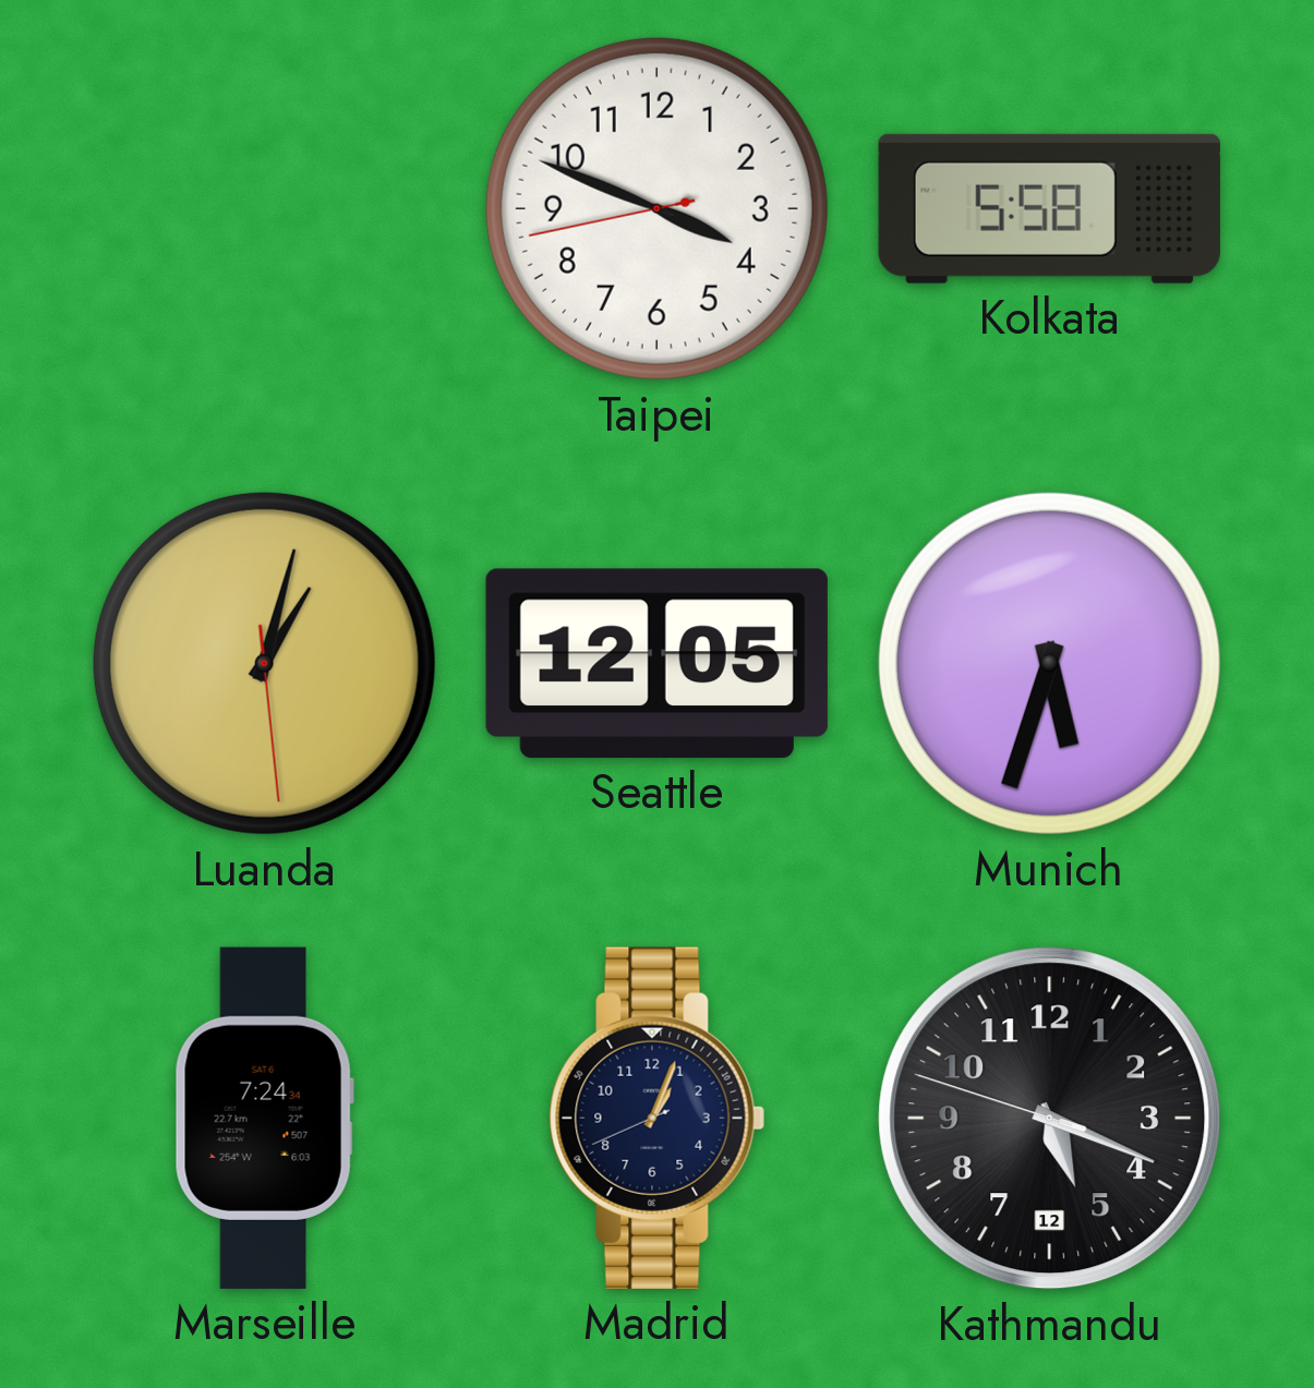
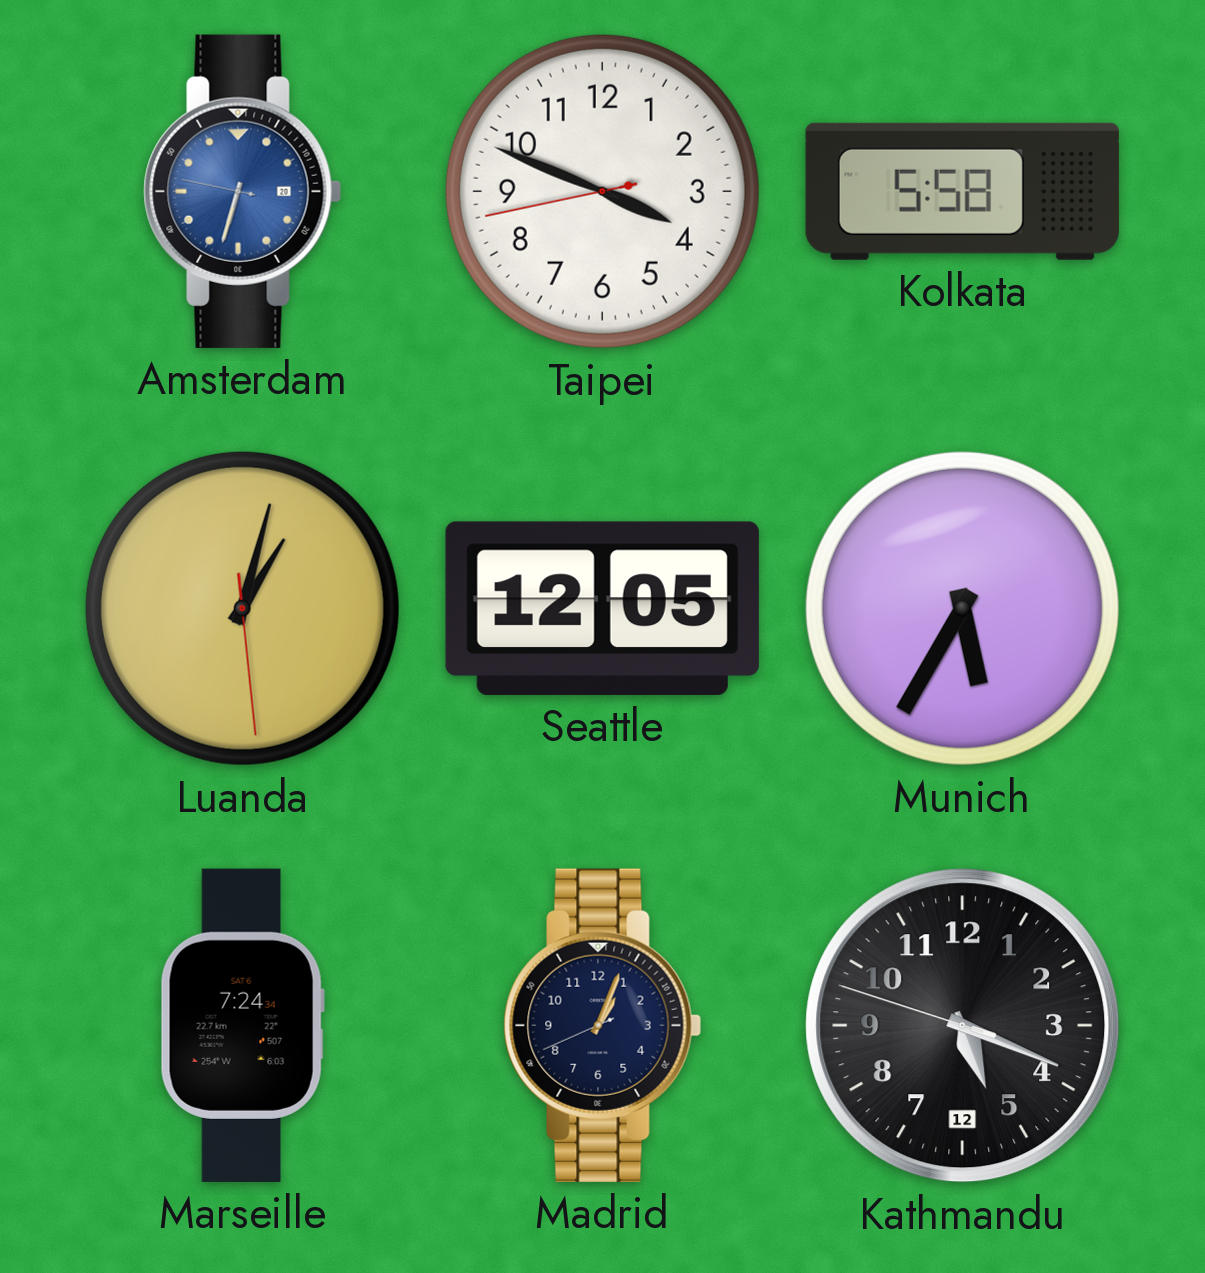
Amsterdam: none -> 6:32
Munich: 5:33 -> 5:35
